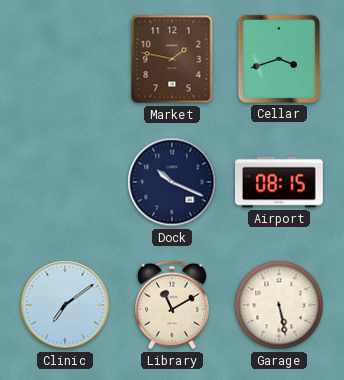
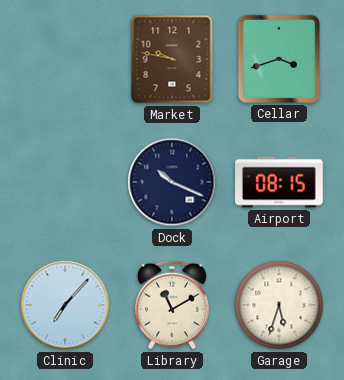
Market: 1:47 -> 9:47
Clinic: 7:09 -> 7:07
Garage: 5:28 -> 5:33
